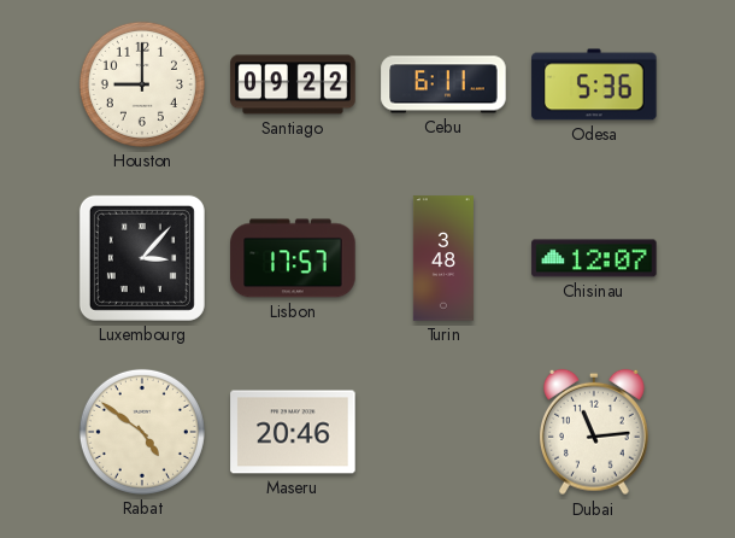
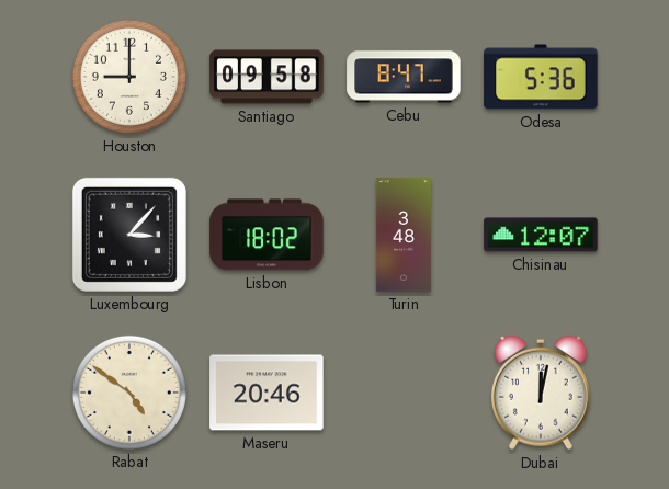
Santiago: 09:22 -> 09:58
Cebu: 6:11 -> 8:47
Lisbon: 17:57 -> 18:02
Dubai: 11:14 -> 12:02
